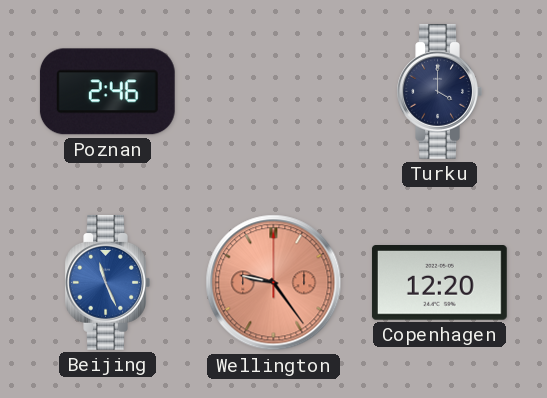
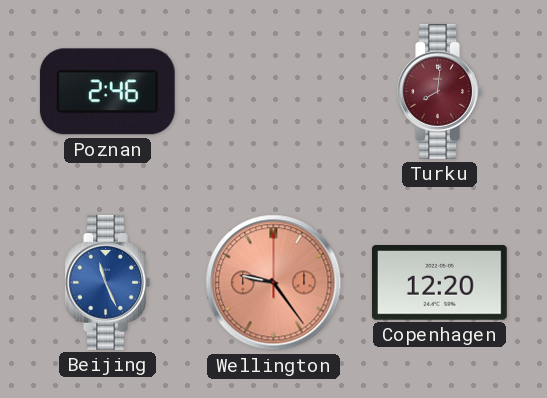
Turku: 4:00 -> 8:01
Turku dial: navy -> burgundy
